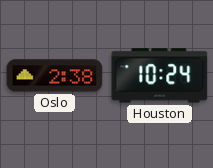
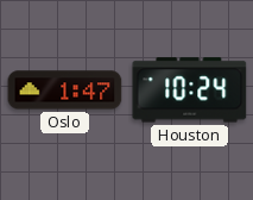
Oslo: 2:38 -> 1:47
